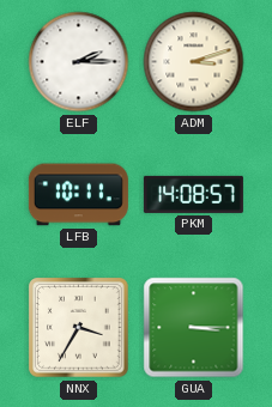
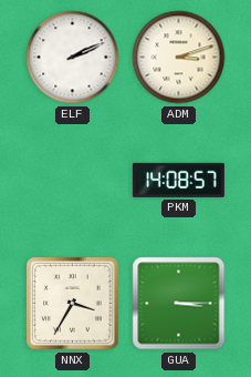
ELF: 2:15 -> 2:11
LFB: 10:11 -> none
